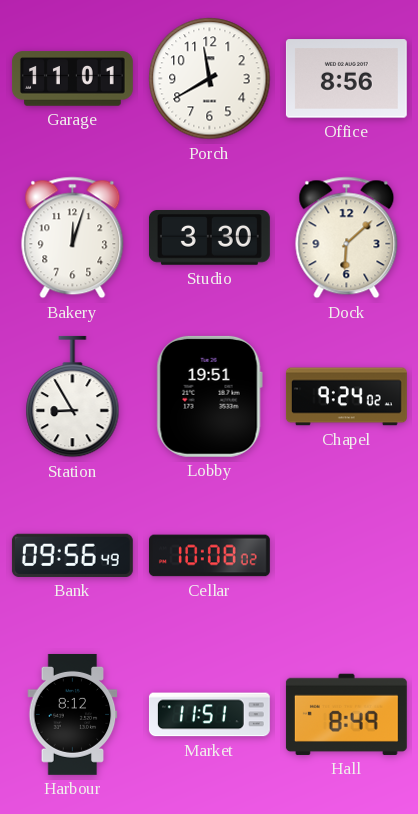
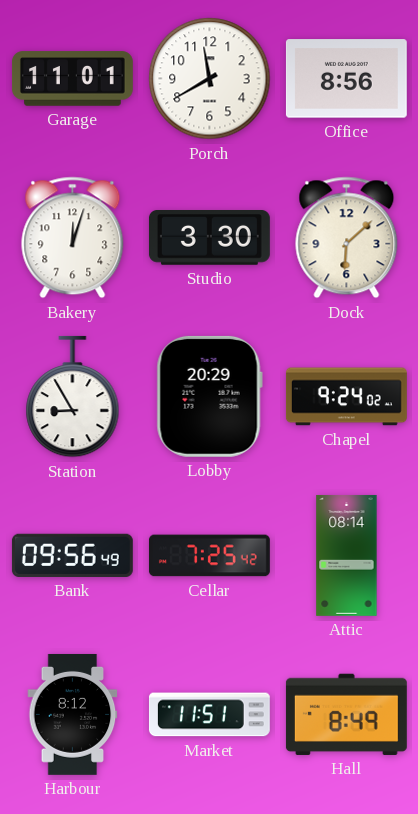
Lobby: 19:51 -> 20:29
Cellar: 10:08 -> 7:25
Attic: none -> 08:14
